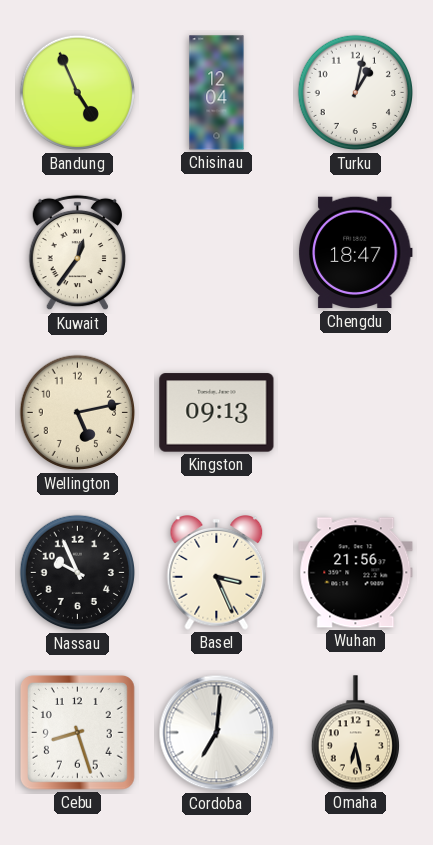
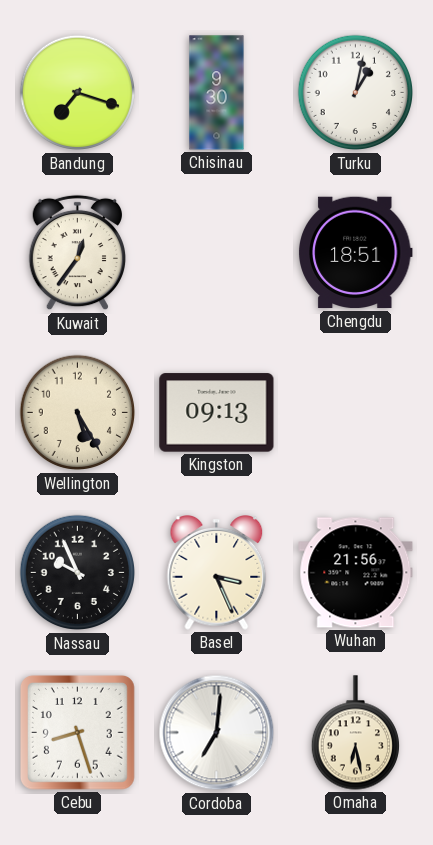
Bandung: 4:56 -> 7:18
Chisinau: 12:04 -> 9:30
Chengdu: 18:47 -> 18:51
Wellington: 5:13 -> 5:25
